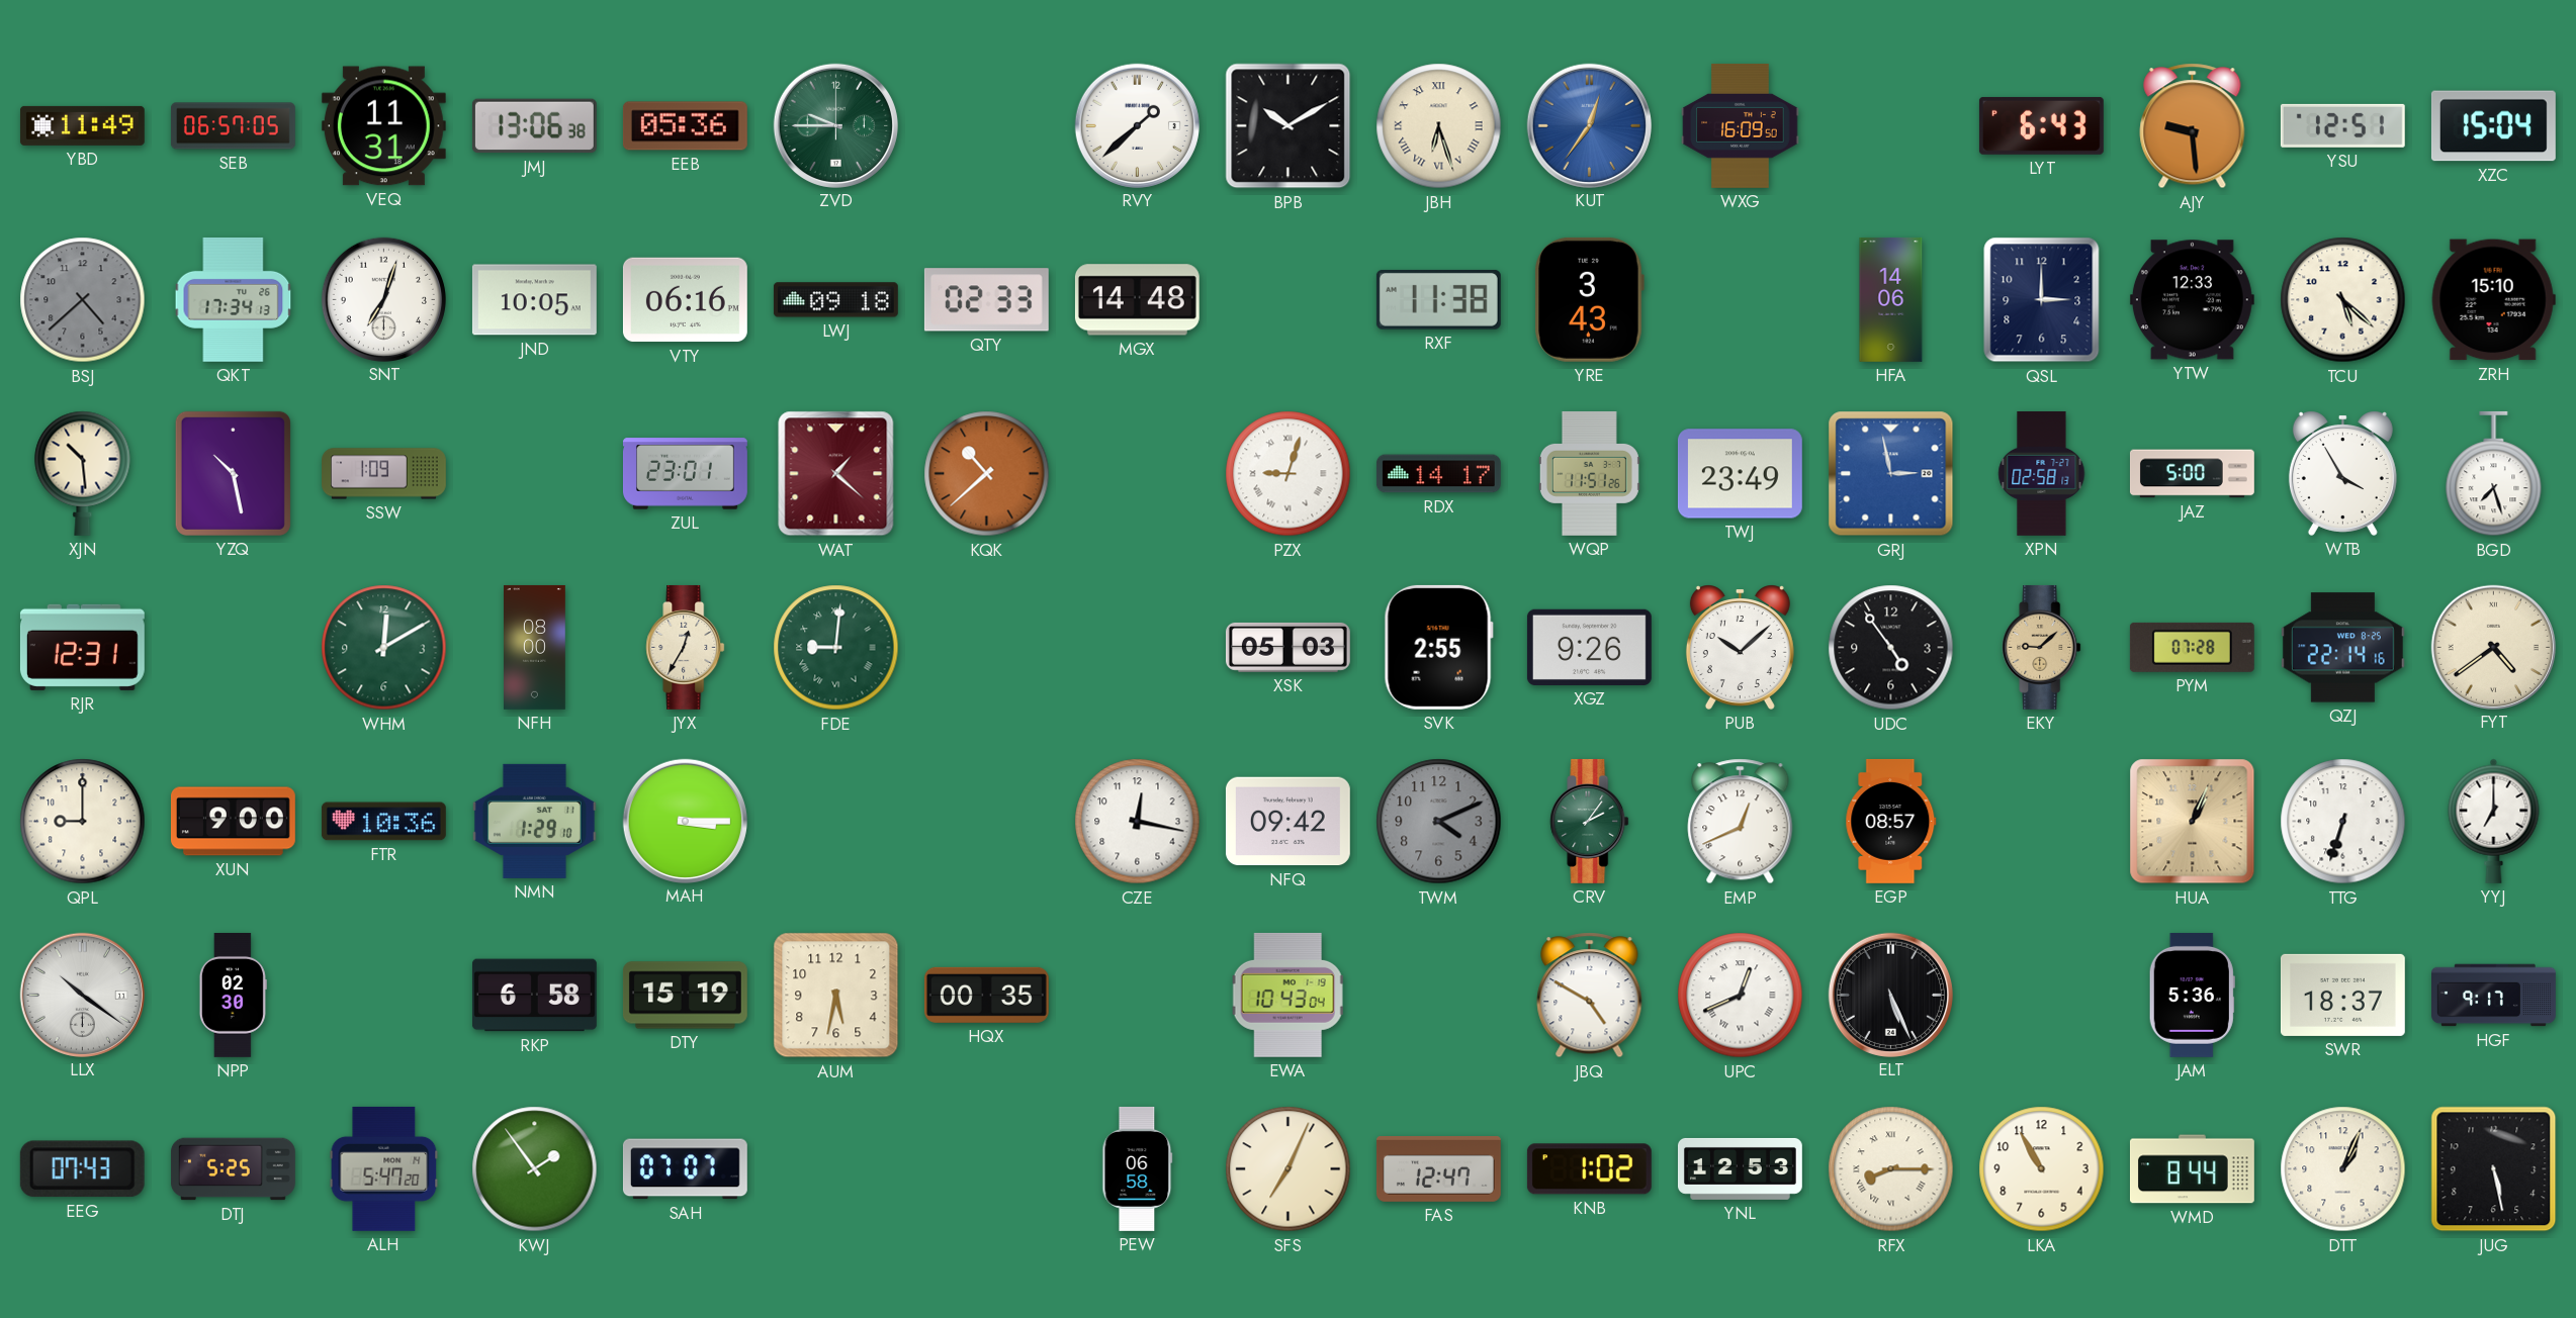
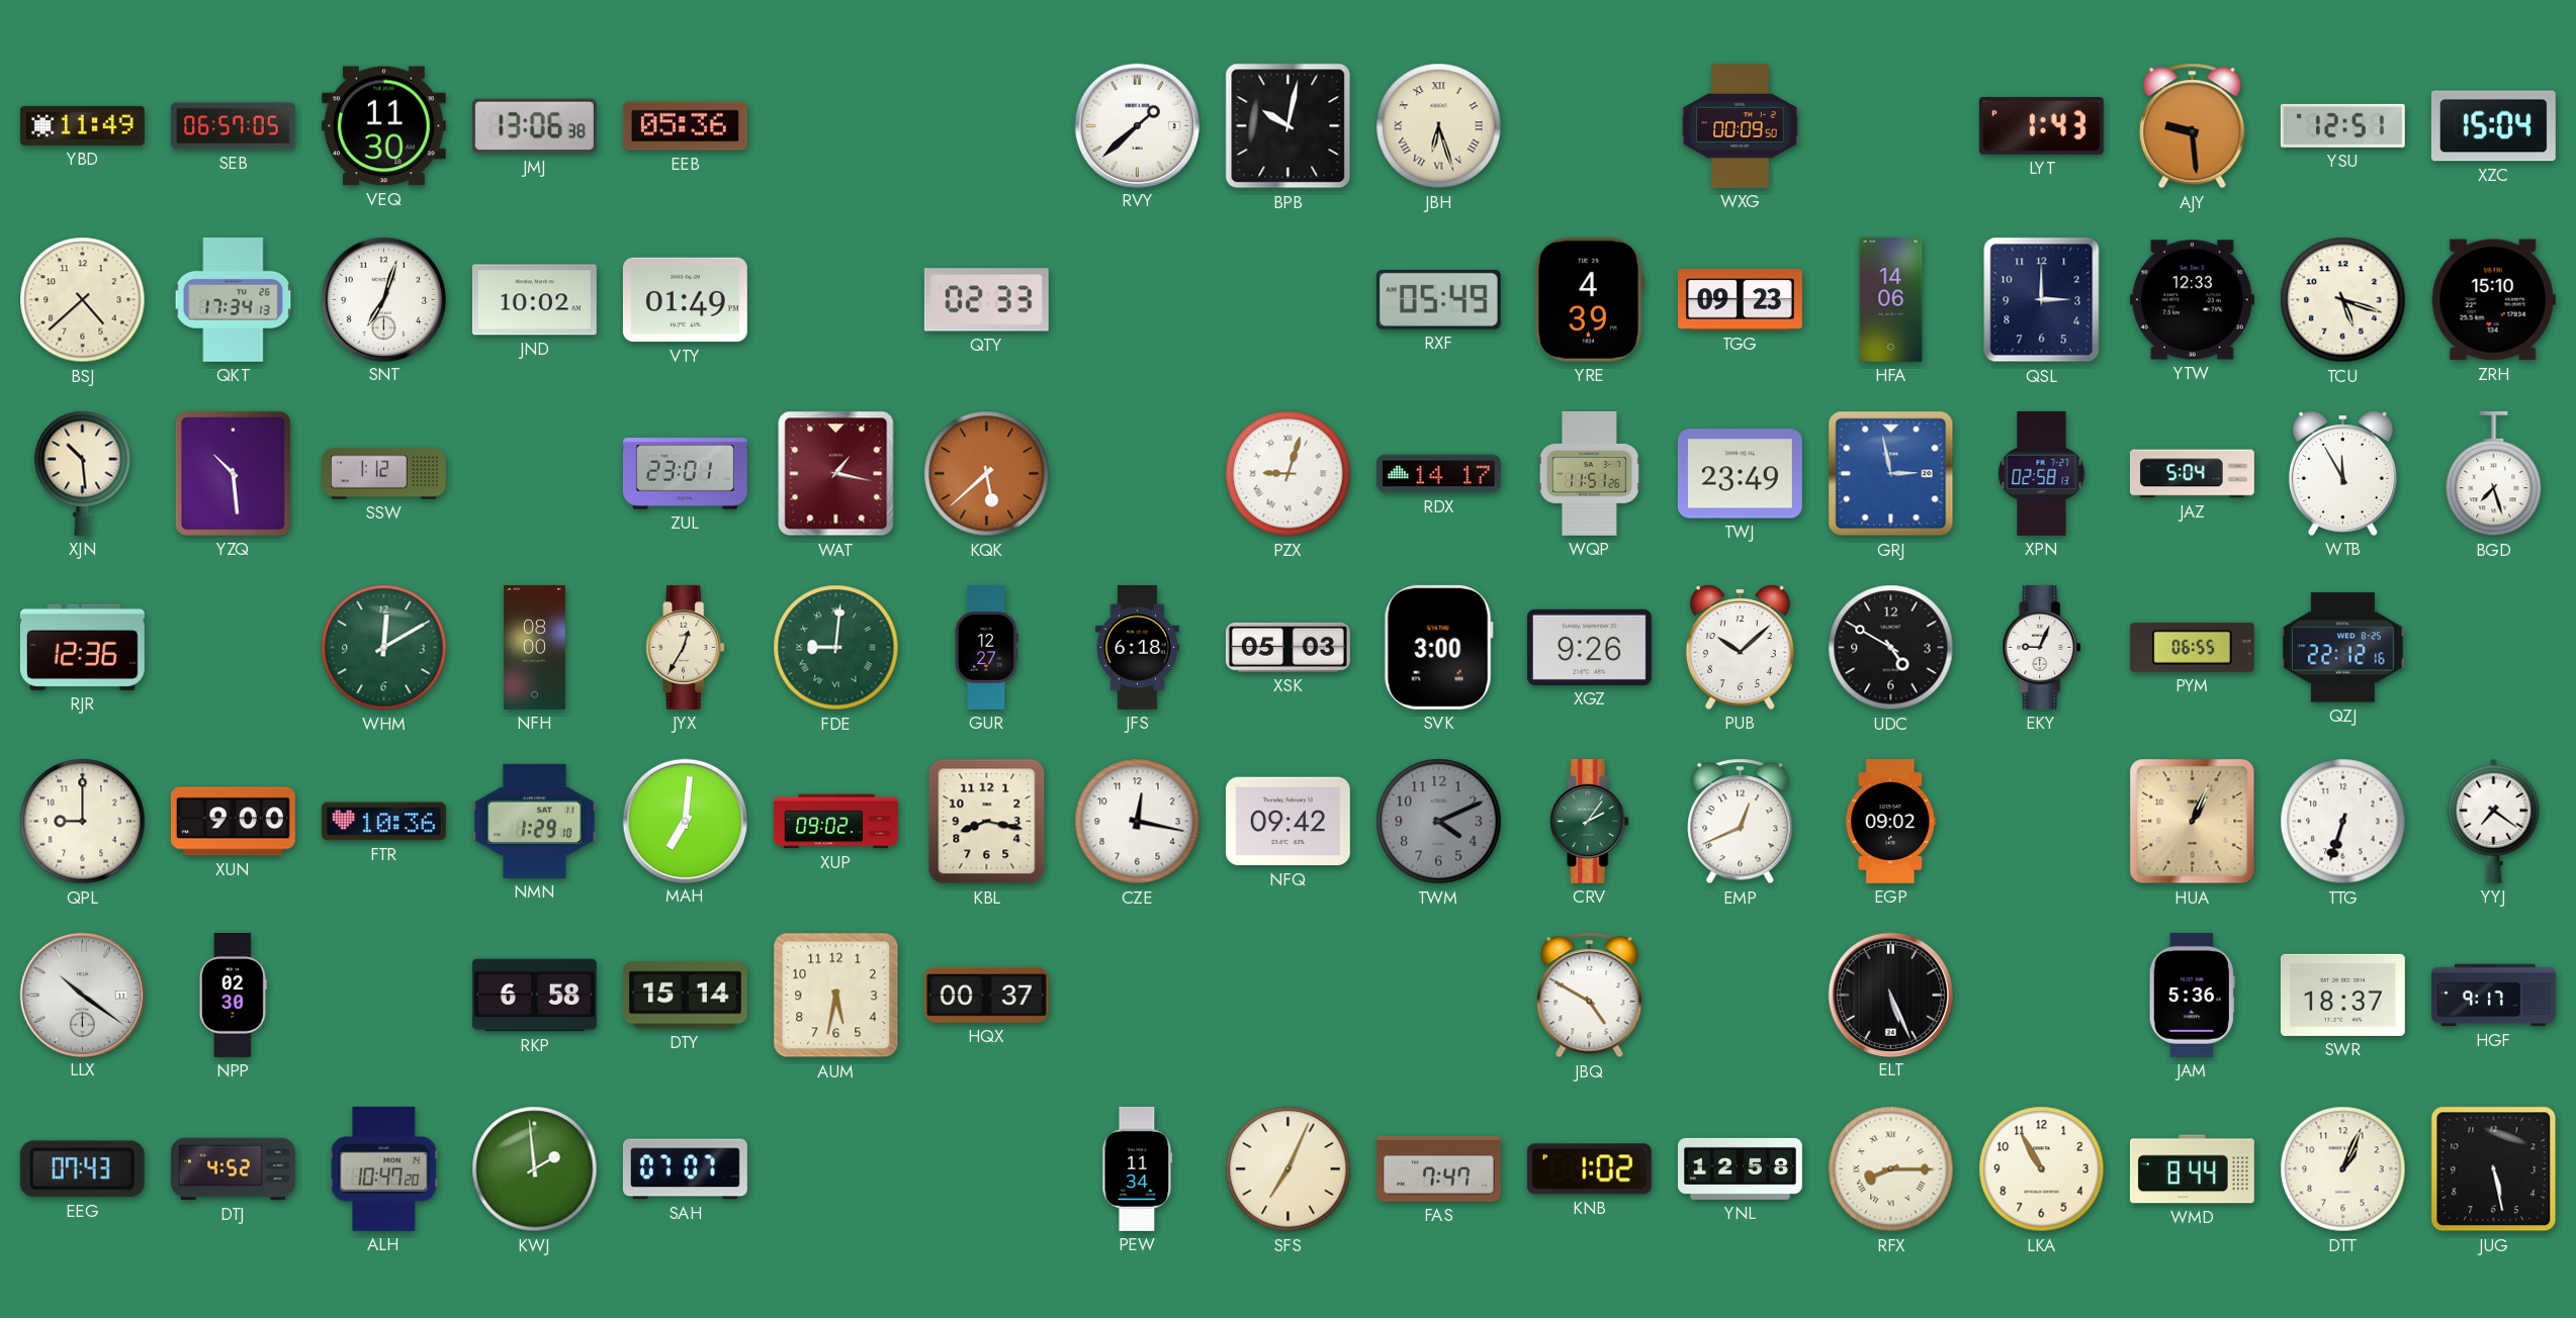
VEQ: 11:31 -> 11:30
ZVD: 9:45 -> none
BPB: 10:10 -> 10:02
KUT: 12:36 -> none
WXG: 16:09 -> 00:09
LYT: 6:43 -> 1:43
BSJ dial: grey -> cream
JND: 10:05 -> 10:02
VTY: 06:16 -> 01:49
LWJ: 09:18 -> none
MGX: 14:48 -> none
RXF: 11:38 -> 05:49
YRE: 3:43 -> 4:39
TGG: none -> 09:23
TCU: 5:22 -> 5:18
YZQ: 10:28 -> 10:29
SSW: 1:09 -> 1:12
WAT: 1:22 -> 1:17
KQK: 10:38 -> 5:38
JAZ: 5:00 -> 5:04
WTB: 3:55 -> 11:55
RJR: 12:31 -> 12:36
GUR: none -> 12:27
JFS: none -> 6:18
SVK: 2:55 -> 3:00
UDC: 4:54 -> 4:50
EKY: 9:08 -> 9:04
EKY dial: champagne -> white
PYM: 07:28 -> 06:55
QZJ: 22:14 -> 22:12
FYT: 4:39 -> none
MAH: 3:15 -> 7:01
XUP: none -> 09:02
KBL: none -> 8:17
EGP: 08:57 -> 09:02
YYJ: 7:00 -> 7:21
DTY: 15:19 -> 15:14
HQX: 00:35 -> 00:37
EWA: 10:43 -> none
UPC: 12:41 -> none
DTJ: 5:25 -> 4:52
ALH: 5:47 -> 10:47
KWJ: 1:54 -> 1:59
PEW: 06:58 -> 11:34
FAS: 12:47 -> 7:47
YNL: 12:53 -> 12:58
